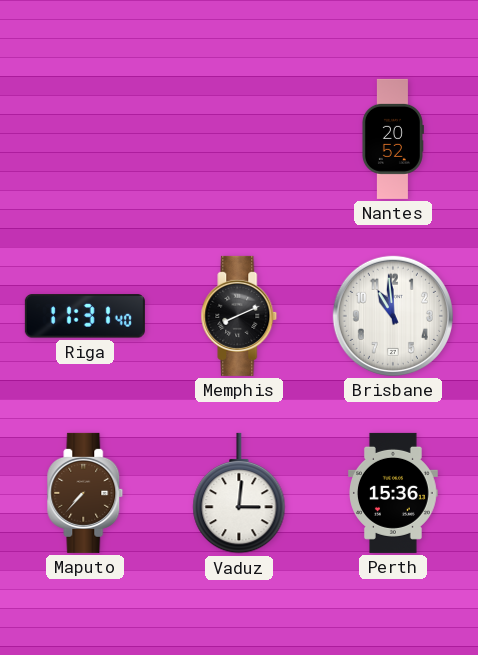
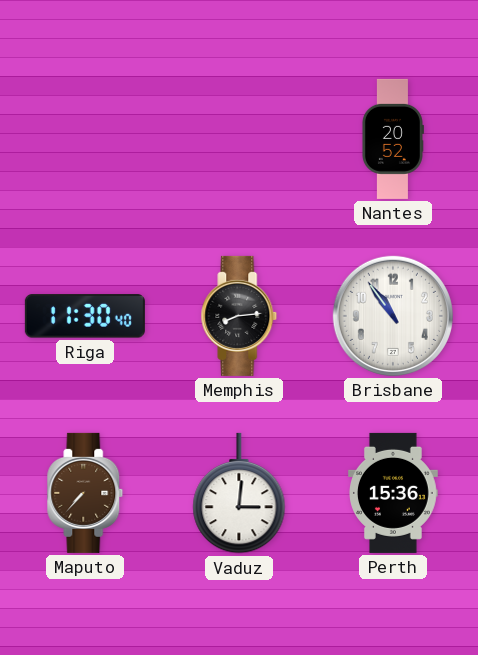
Riga: 11:31 -> 11:30
Memphis: 8:11 -> 8:14
Brisbane: 10:59 -> 10:54
